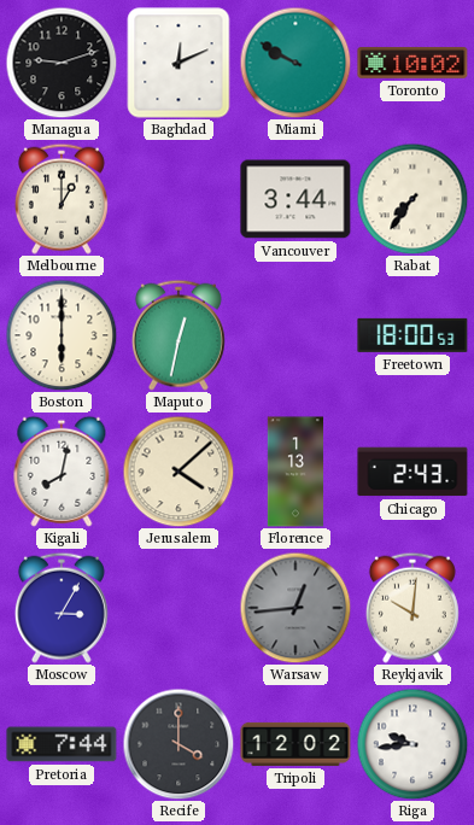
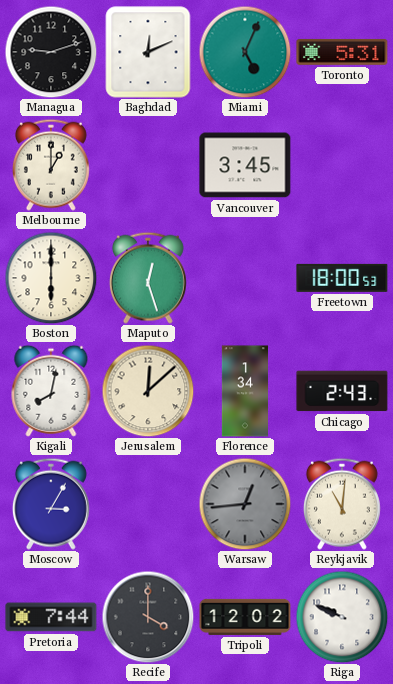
Miami: 9:50 -> 5:04
Toronto: 10:02 -> 5:31
Vancouver: 3:44 -> 3:45
Rabat: 7:36 -> none
Maputo: 12:32 -> 12:27
Jerusalem: 4:08 -> 12:08
Florence: 1:13 -> 1:34
Reykjavik: 10:01 -> 11:01
Riga: 9:44 -> 9:49
